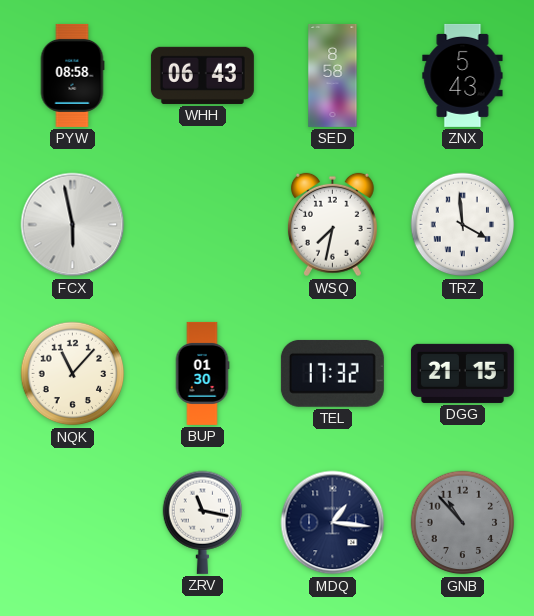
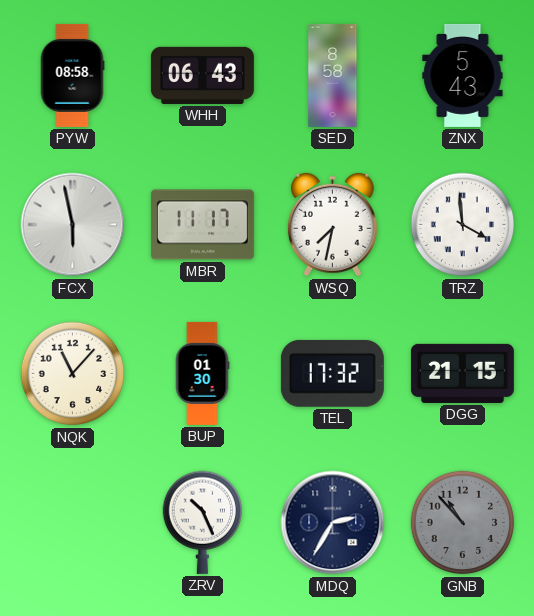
MBR: none -> 11:17
ZRV: 11:17 -> 10:26
MDQ: 1:16 -> 2:35
